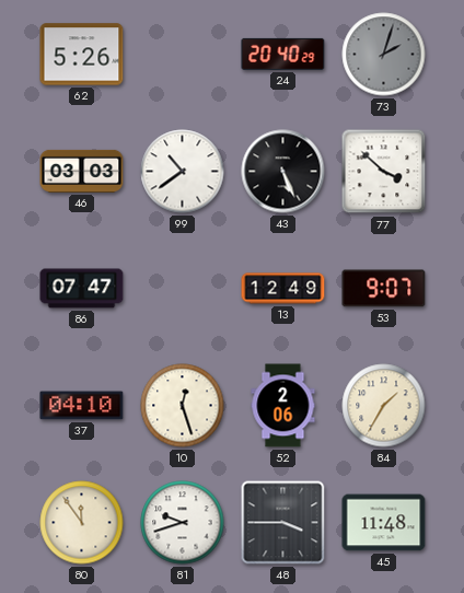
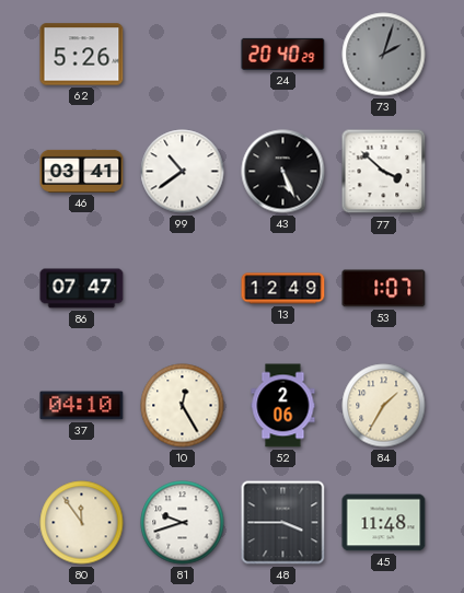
46: 03:03 -> 03:41
53: 9:07 -> 1:07
10: 12:27 -> 12:25
